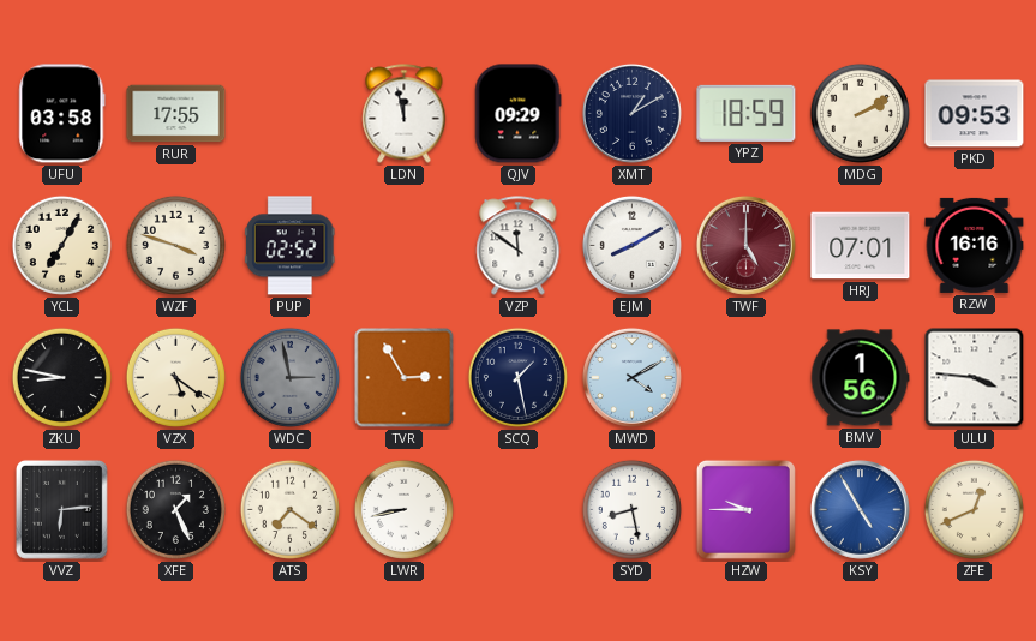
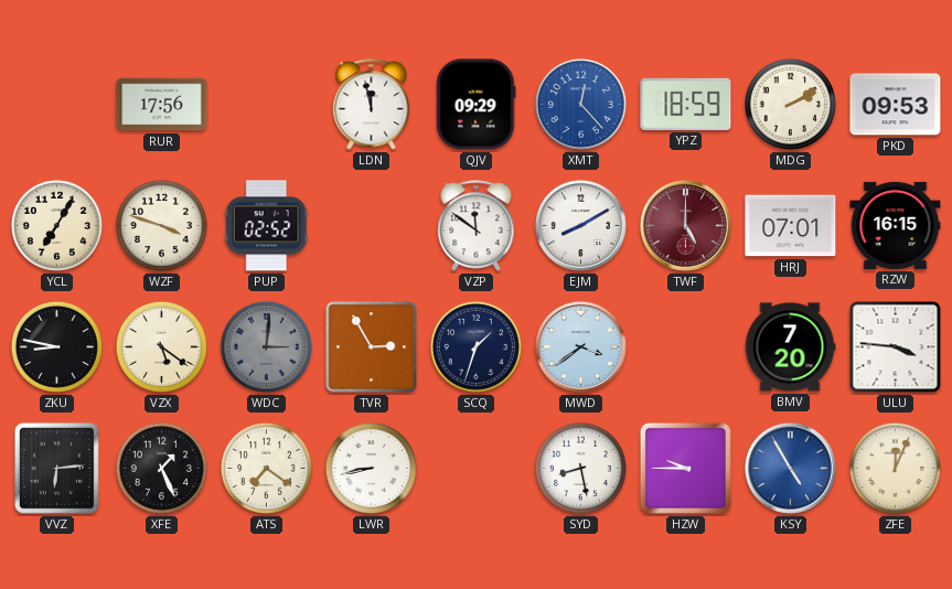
UFU: 03:58 -> none
RUR: 17:55 -> 17:56
XMT: 1:10 -> 12:23
XMT dial: navy -> blue
RZW: 16:16 -> 16:15
WDC: 2:58 -> 3:01
SCQ: 1:28 -> 1:33
MWD: 4:10 -> 3:39
BMV: 1:56 -> 7:20
ZFE: 12:41 -> 12:04
